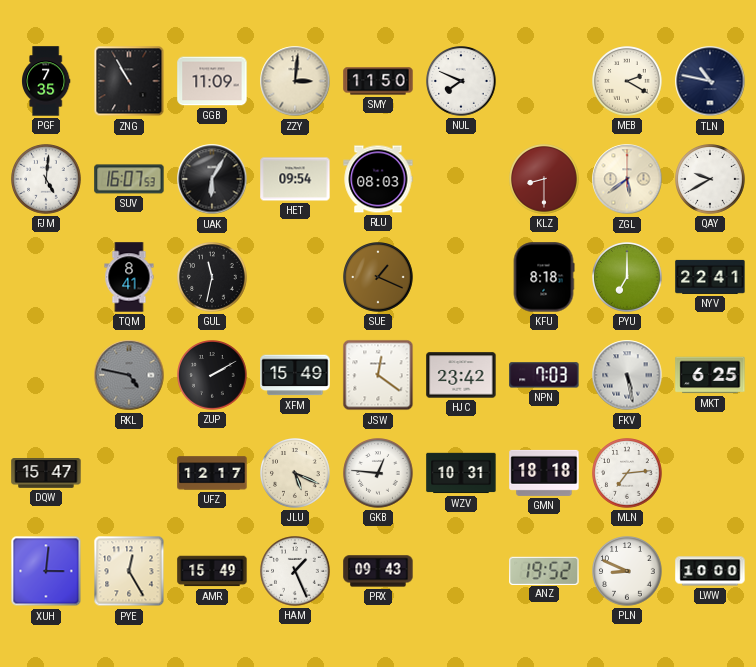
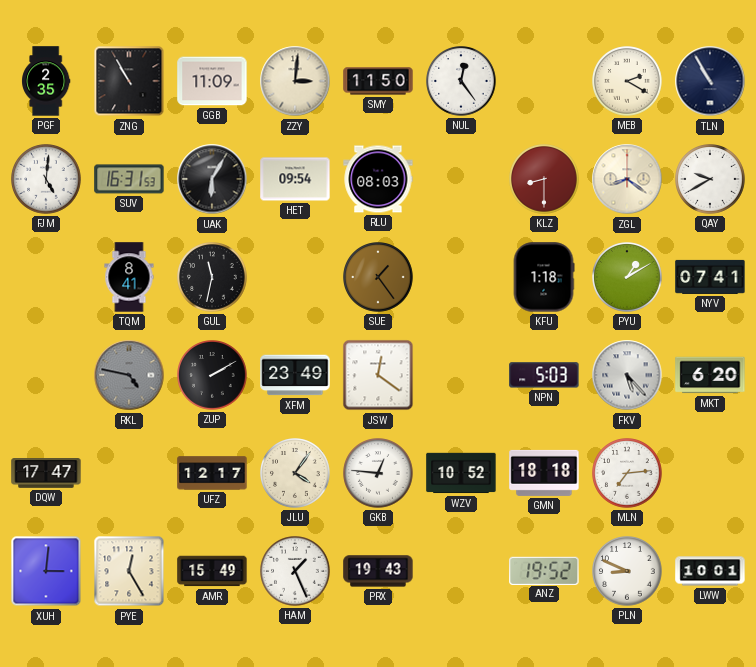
PGF: 7:35 -> 2:35
NUL: 7:49 -> 12:24
TLN: 10:47 -> 10:55
SUV: 16:07 -> 16:31
ZGL: 5:39 -> 8:21
SUE: 1:19 -> 1:24
KFU: 8:18 -> 1:18
PYU: 7:00 -> 1:10
NYV: 22:41 -> 07:41
XFM: 15:49 -> 23:49
HJC: 23:42 -> none
NPN: 7:03 -> 5:03
FKV: 5:28 -> 5:23
MKT: 6:25 -> 6:20
DQW: 15:47 -> 17:47
JLU: 5:19 -> 4:06
WZV: 10:31 -> 10:52
PRX: 09:43 -> 19:43
LWW: 10:00 -> 10:01
